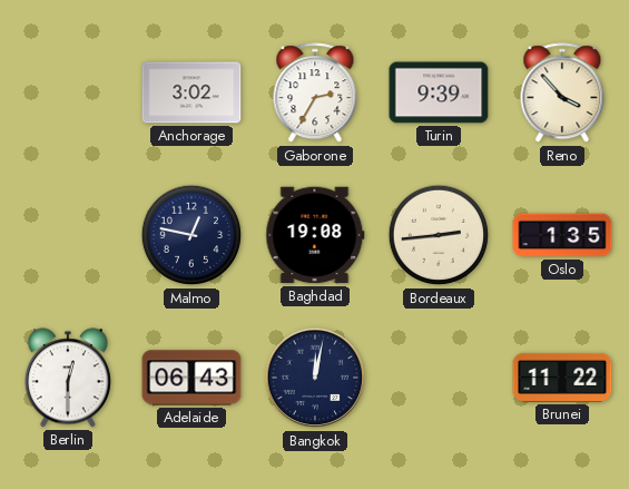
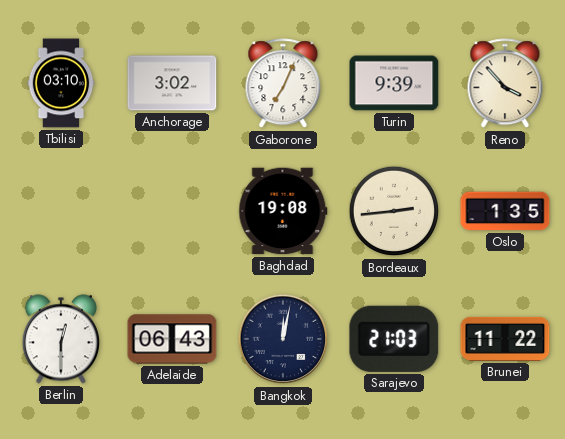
Tbilisi: none -> 03:10
Gaborone: 2:35 -> 7:04
Malmo: 12:47 -> none
Sarajevo: none -> 21:03
